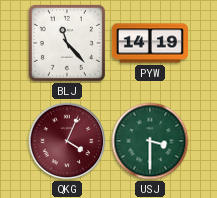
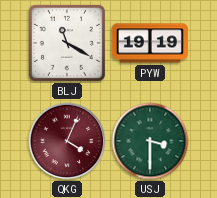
BLJ: 11:23 -> 11:20
PYW: 14:19 -> 19:19
